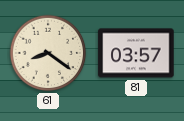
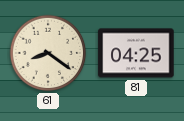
81: 03:57 -> 04:25
